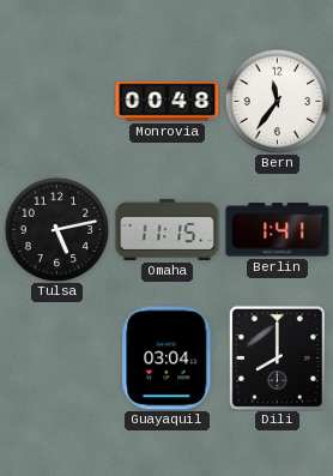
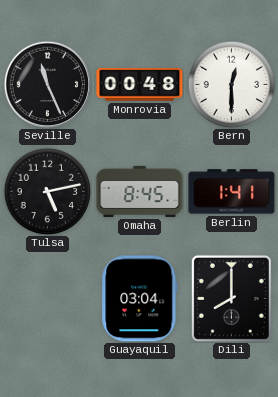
Seville: none -> 11:26
Bern: 11:36 -> 12:30
Omaha: 11:15 -> 8:45
